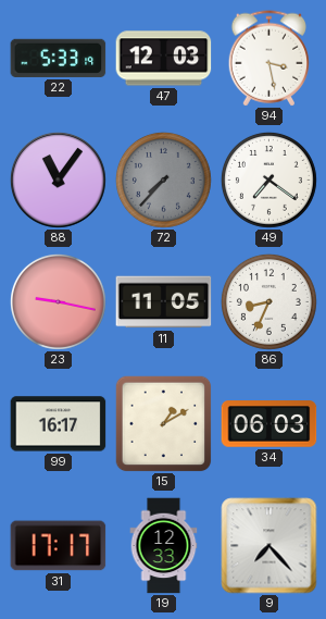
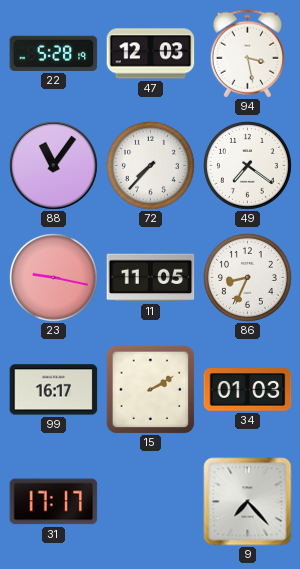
22: 5:33 -> 5:28
72 dial: grey -> white
15: 1:10 -> 2:10
34: 06:03 -> 01:03
19: 12:33 -> none
